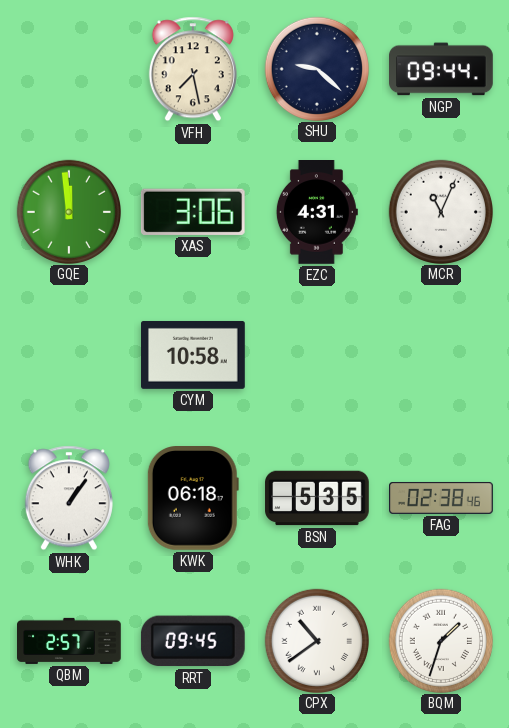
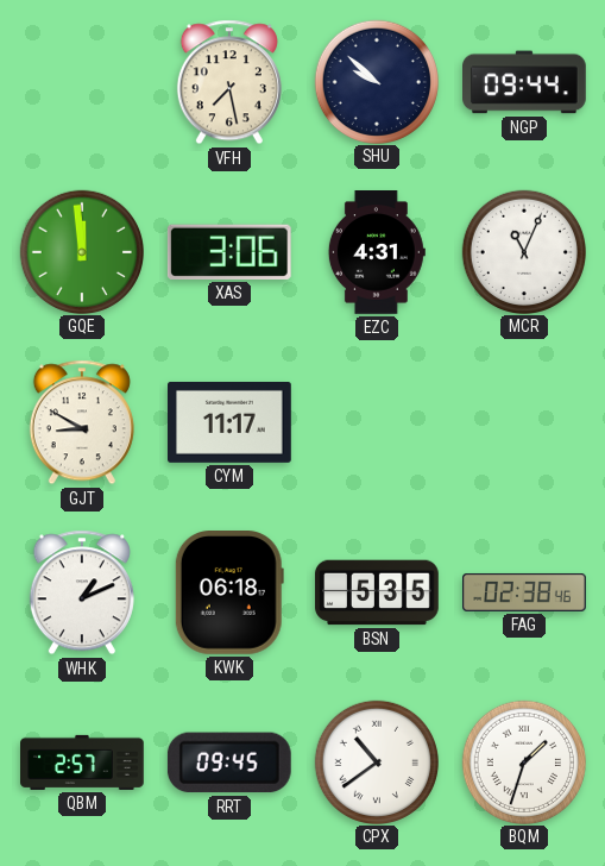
SHU: 9:22 -> 9:52
GJT: none -> 8:50
CYM: 10:58 -> 11:17
WHK: 1:06 -> 1:11
